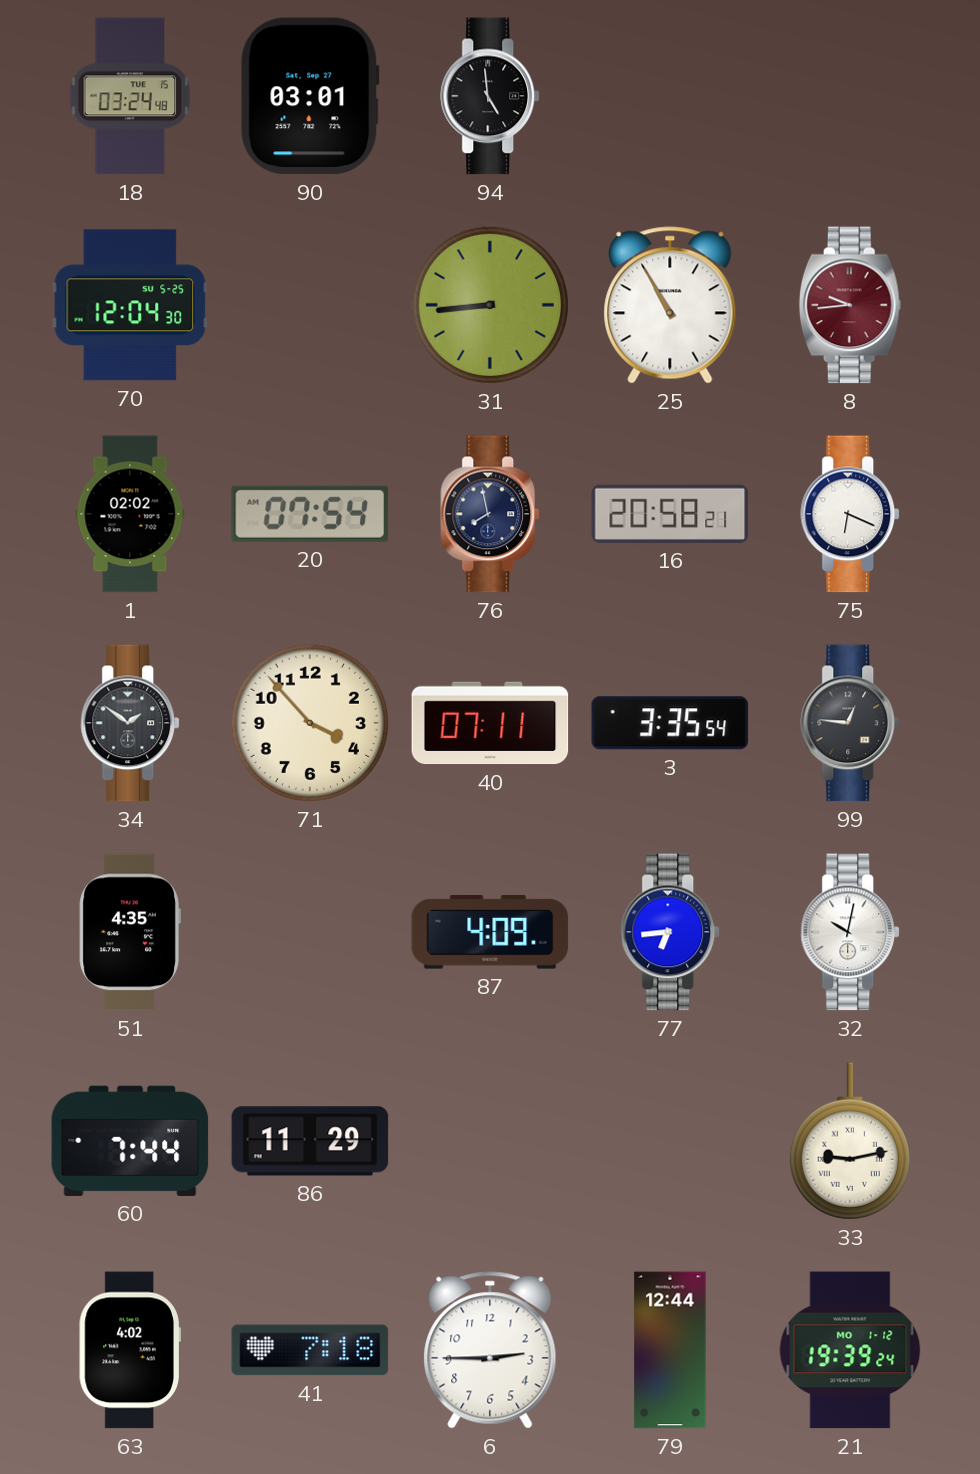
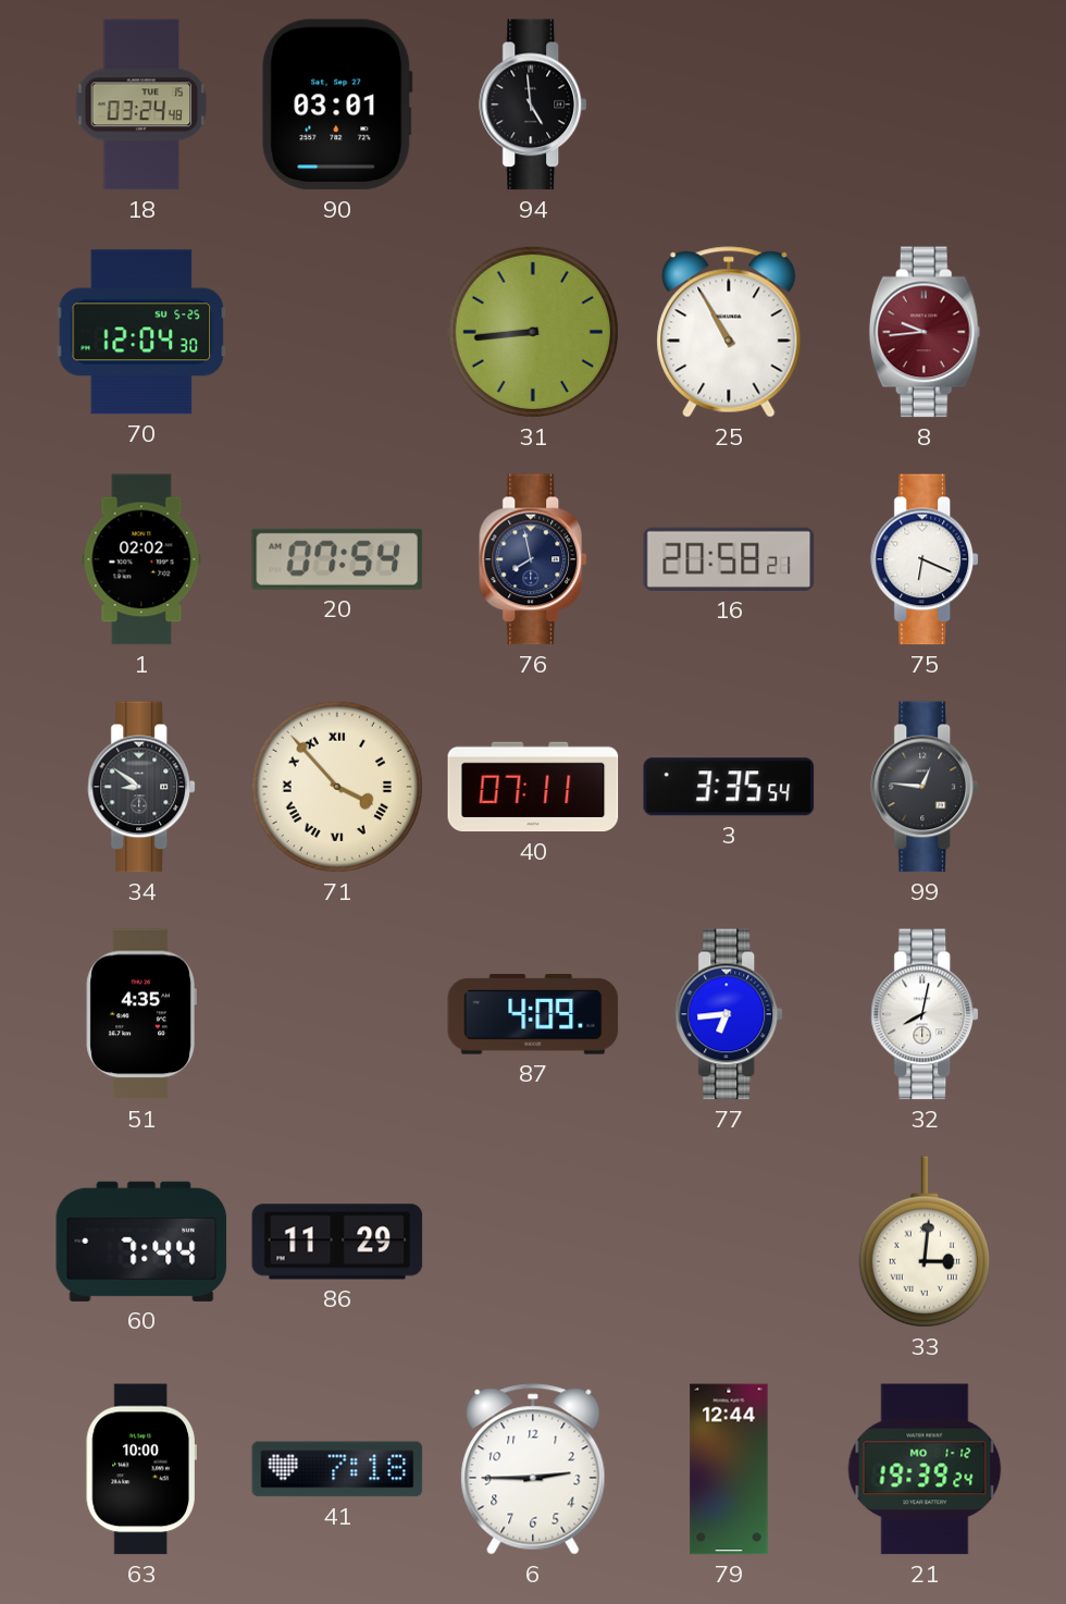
34: 1:51 -> 8:51
71 numerals: Arabic -> Roman
32: 10:02 -> 8:02
33: 9:13 -> 3:01
63: 4:02 -> 10:00
